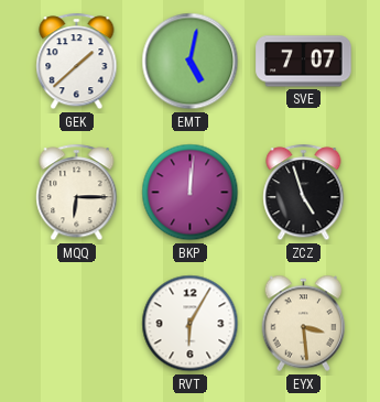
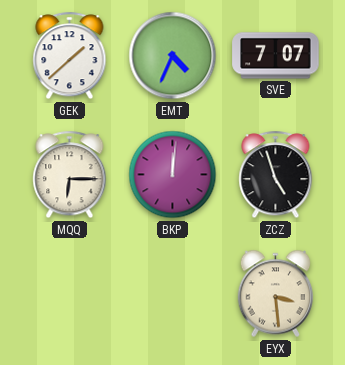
EMT: 5:02 -> 4:34
RVT: 6:05 -> none
